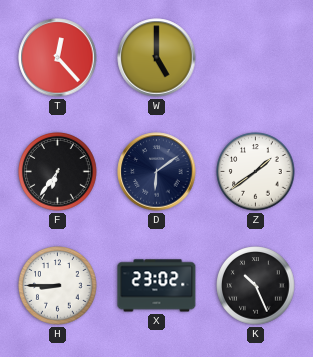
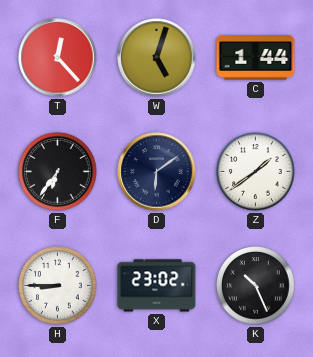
W: 5:00 -> 5:03
C: none -> 1:44
